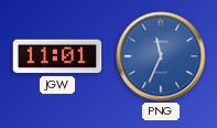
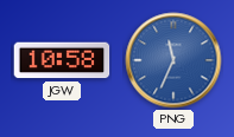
JGW: 11:01 -> 10:58
